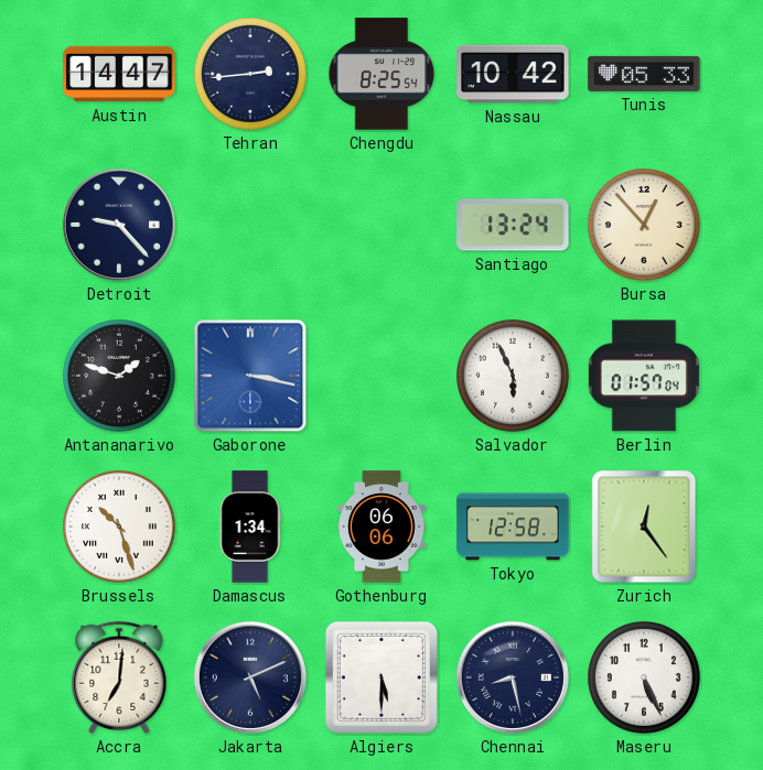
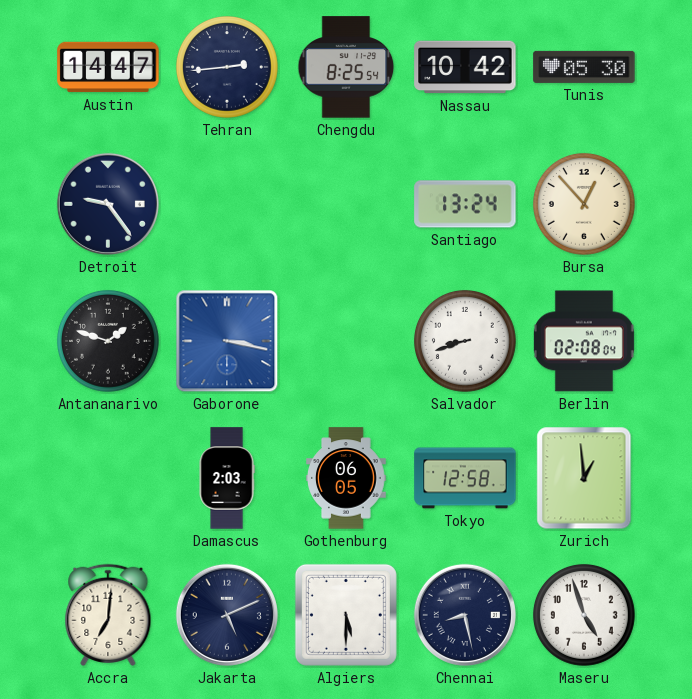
Tunis: 05:33 -> 05:30
Detroit: 9:23 -> 9:24
Salvador: 5:56 -> 8:42
Berlin: 01:57 -> 02:08
Brussels: 10:27 -> none
Damascus: 1:34 -> 2:03
Gothenburg: 06:06 -> 06:05
Zurich: 12:24 -> 12:59
Maseru: 5:26 -> 4:57
